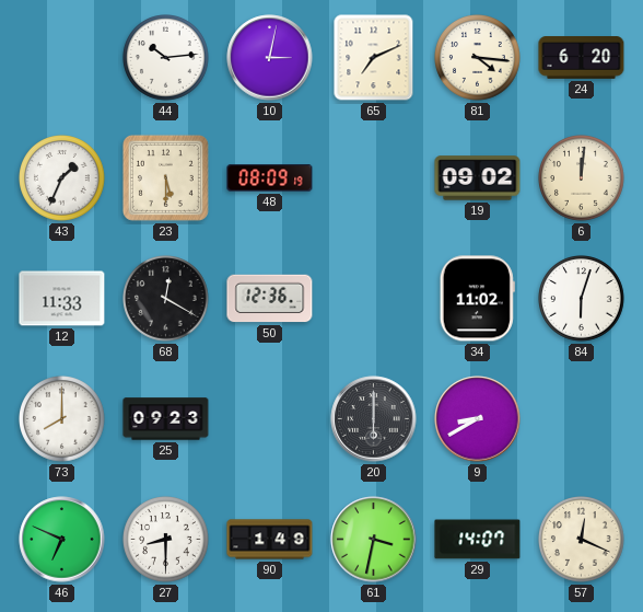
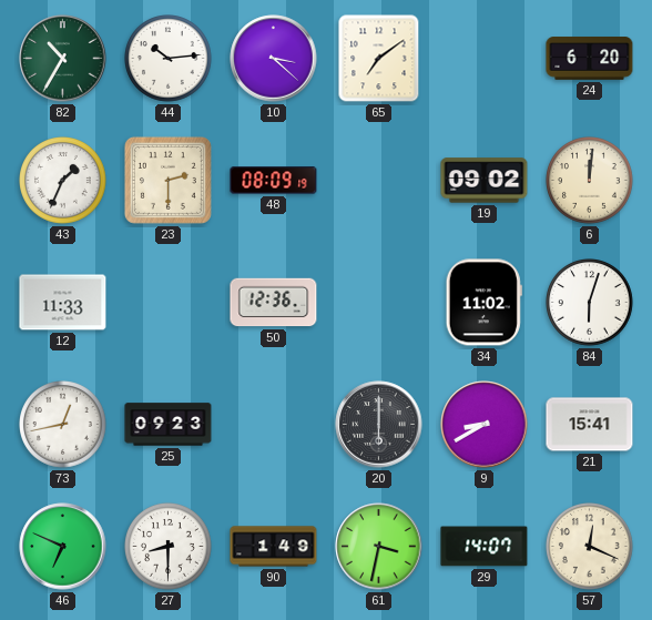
82: none -> 10:35
10: 3:02 -> 3:22
65: 7:11 -> 7:09
81: 4:16 -> none
23: 5:30 -> 2:30
68: 12:20 -> none
73: 8:00 -> 12:43
21: none -> 15:41
